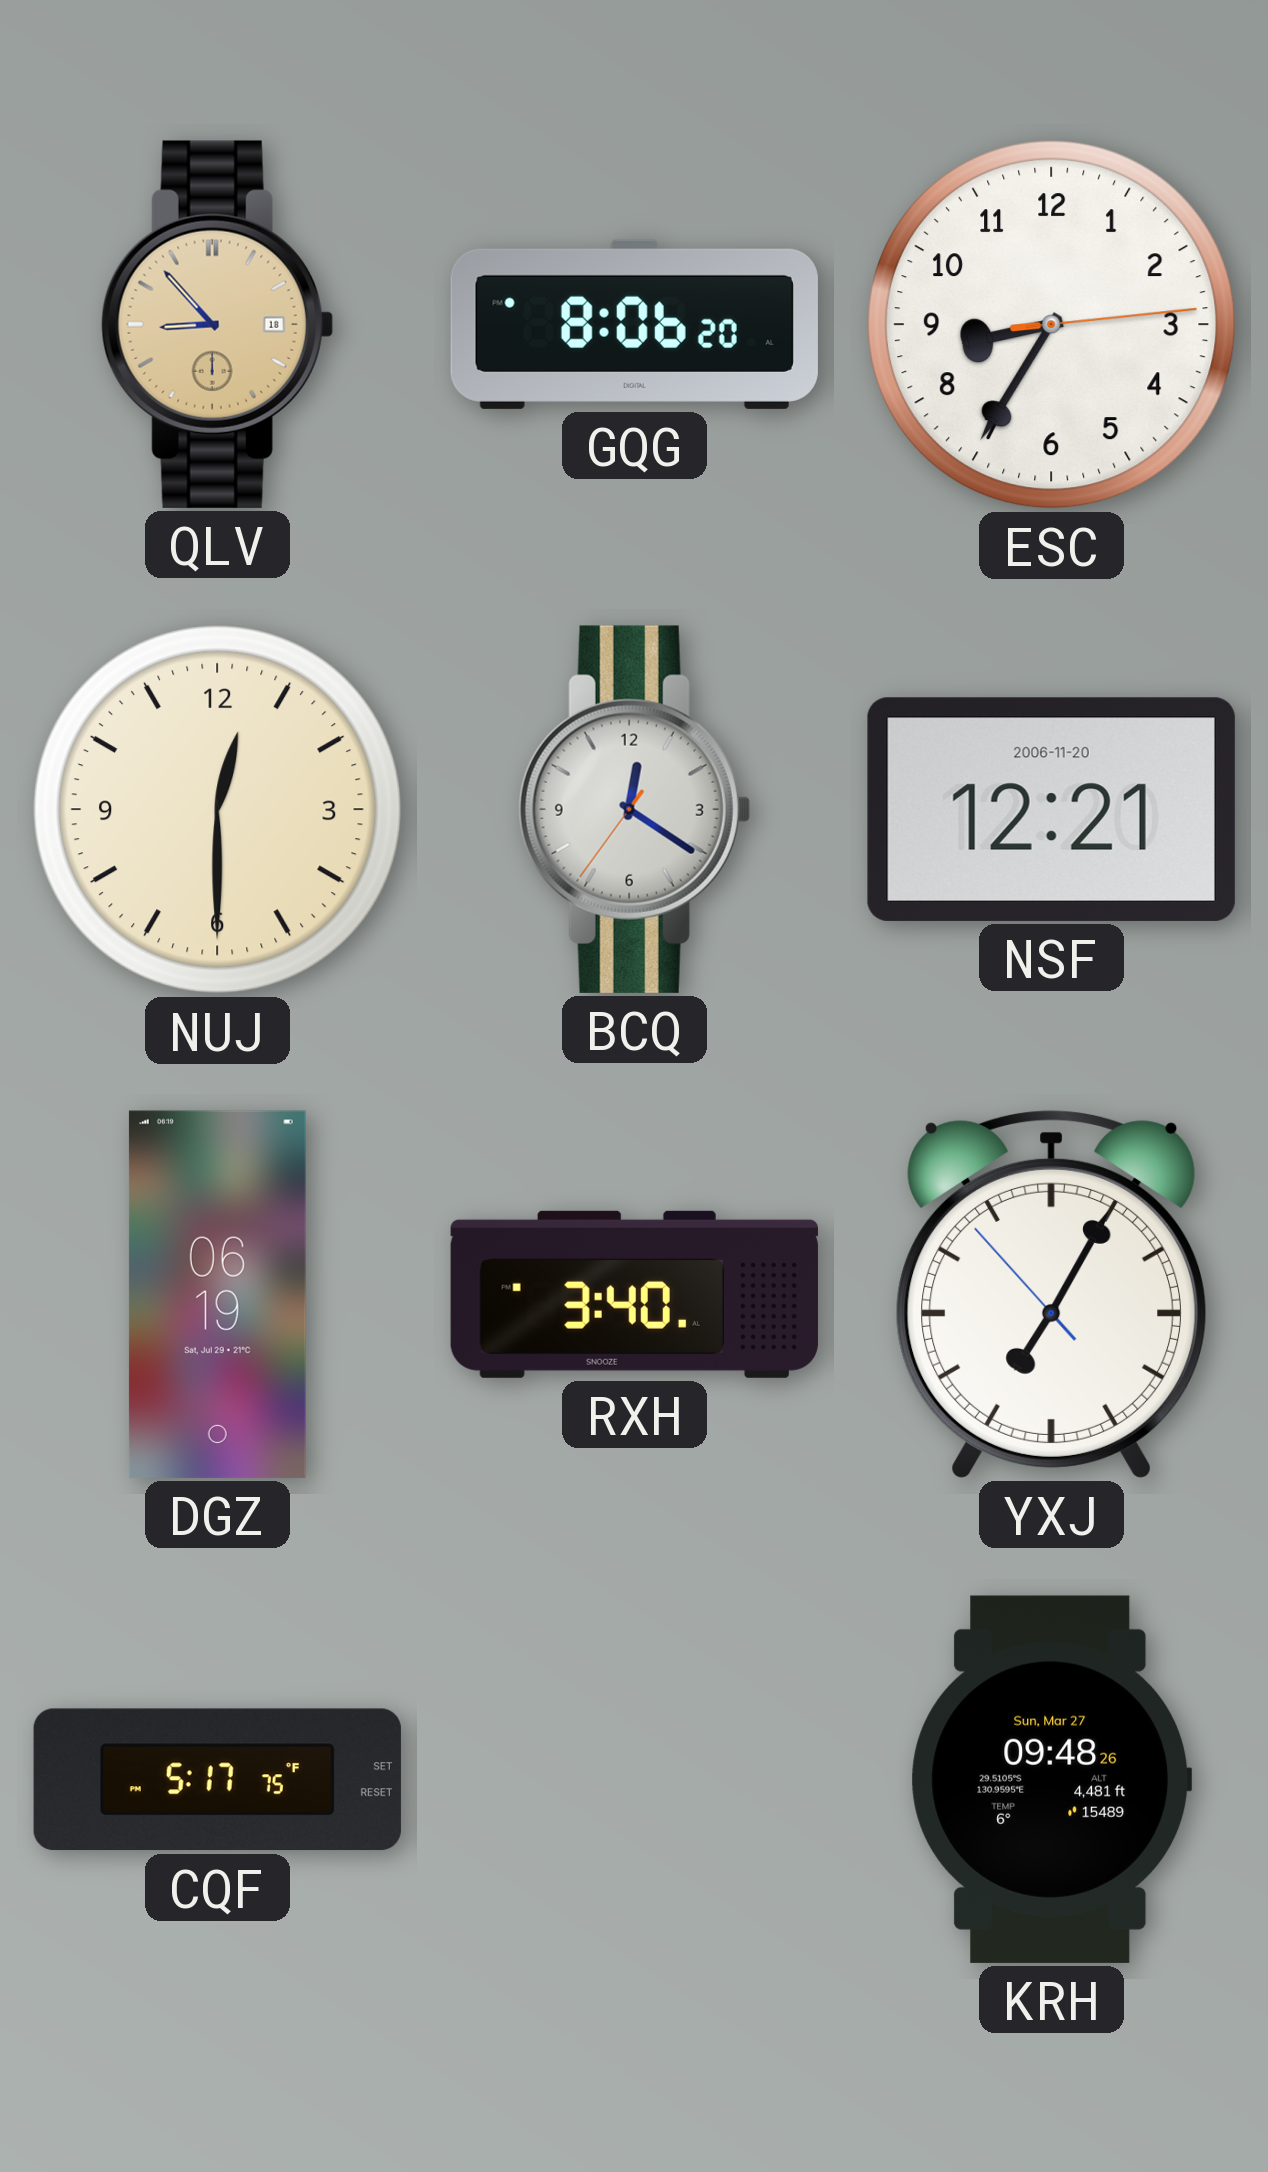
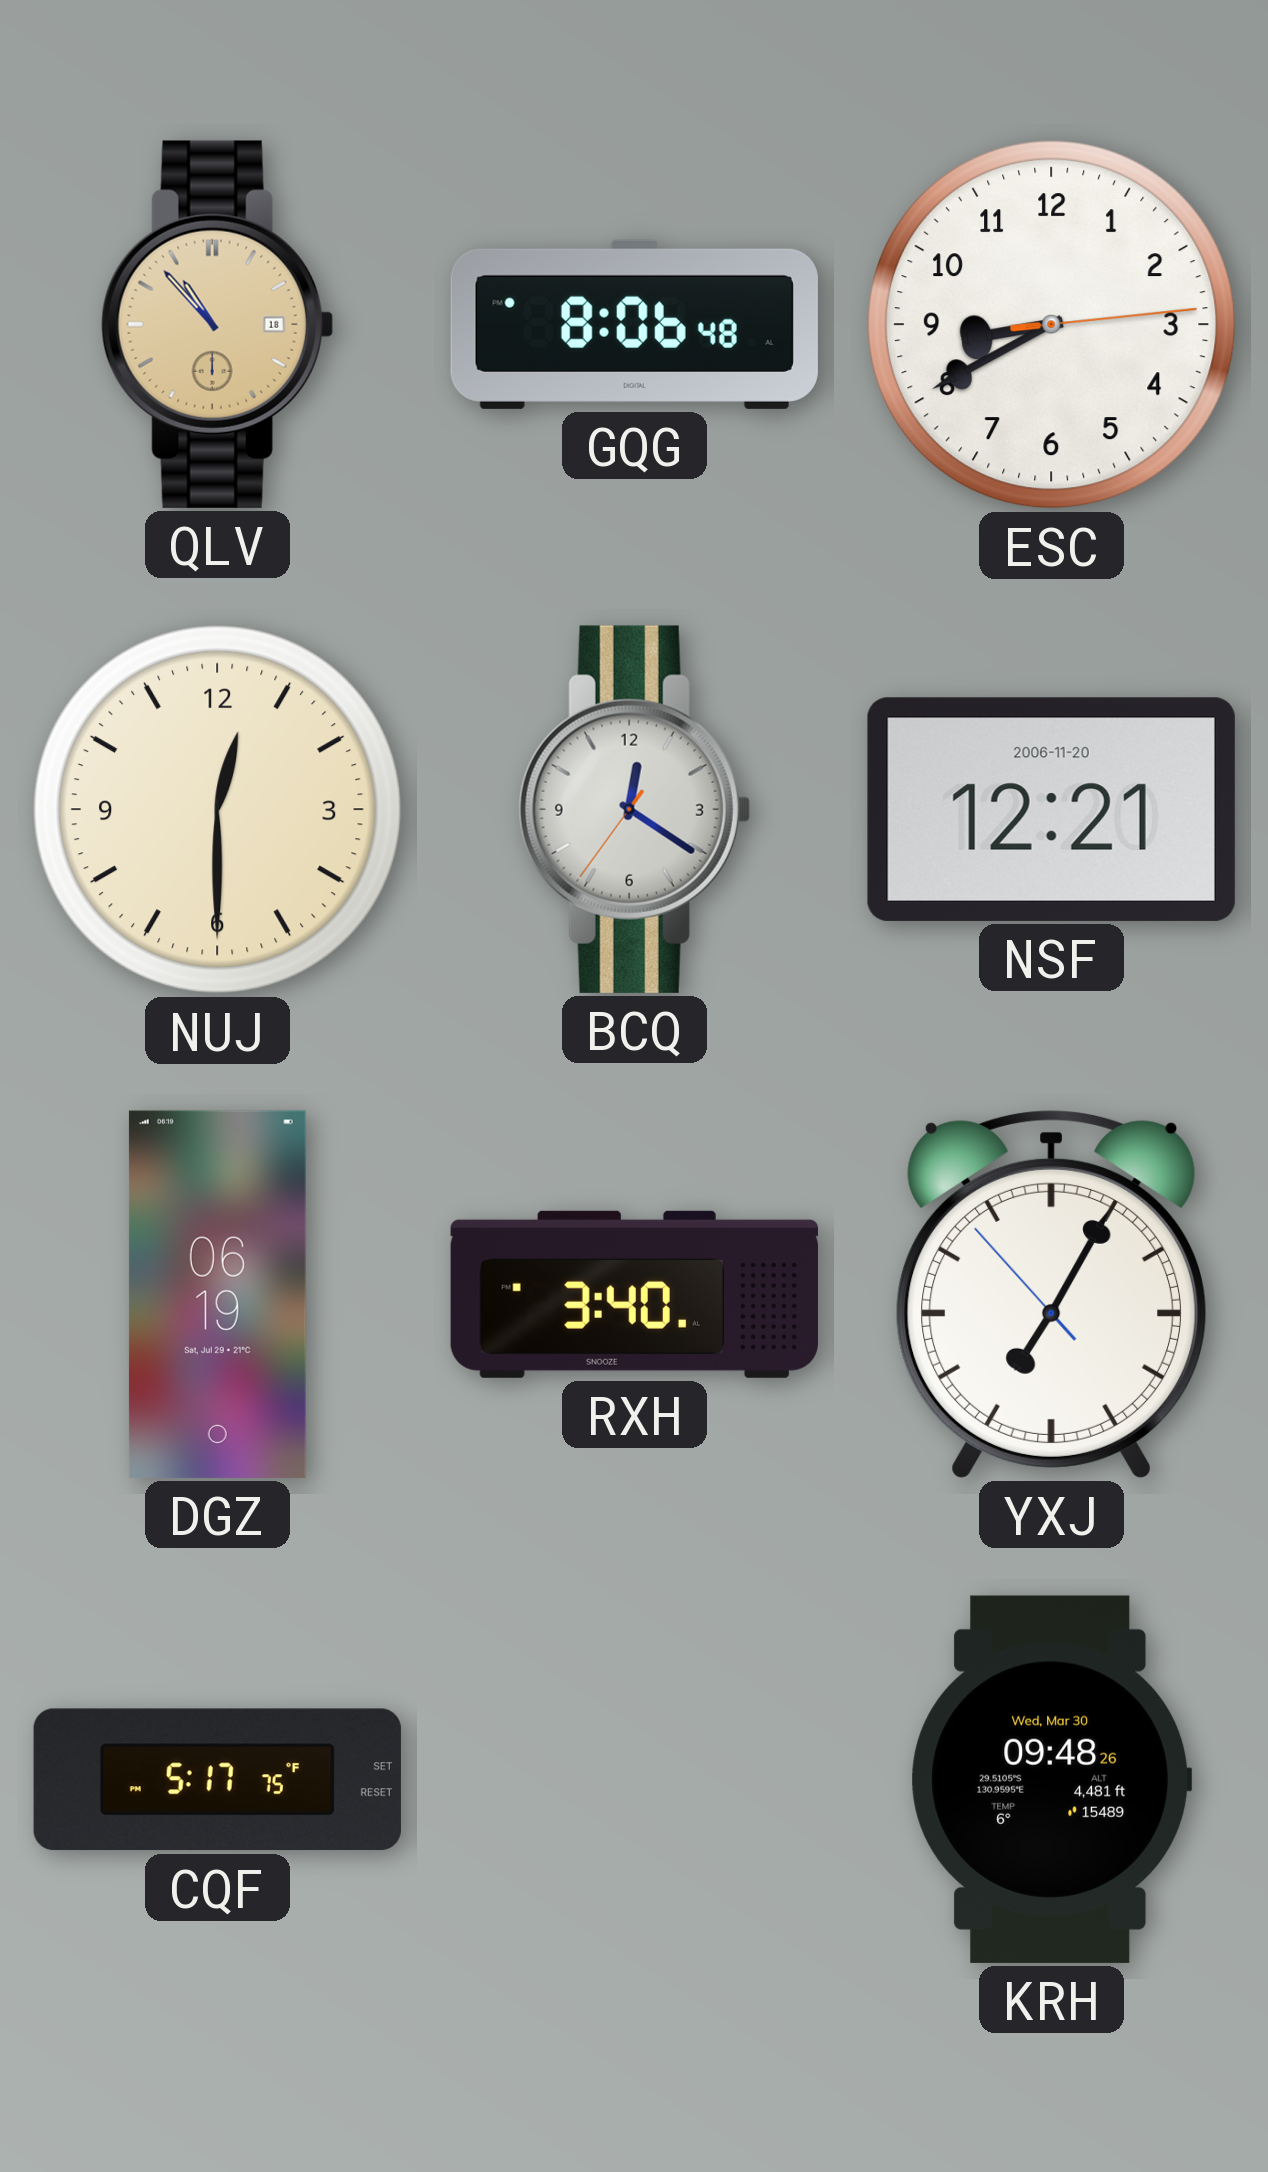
QLV: 8:53 -> 10:53
GQG: 8:06:20 -> 8:06:48
ESC: 8:35 -> 8:40
KRH date: Sun, Mar 27 -> Wed, Mar 30
